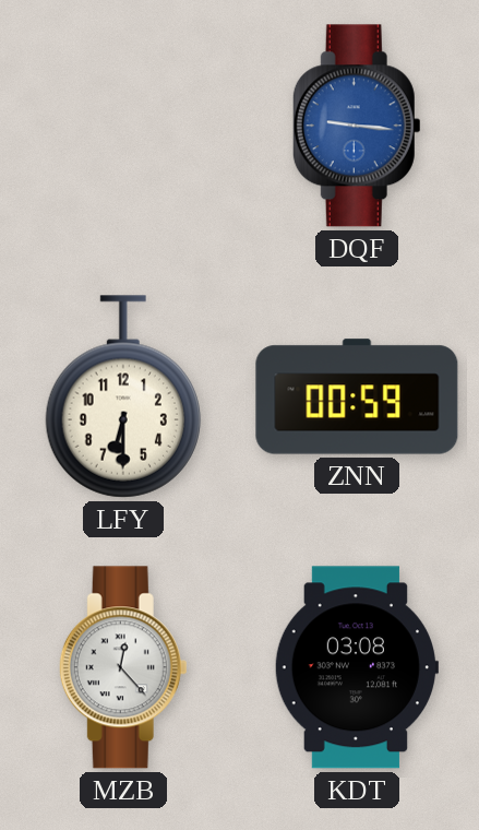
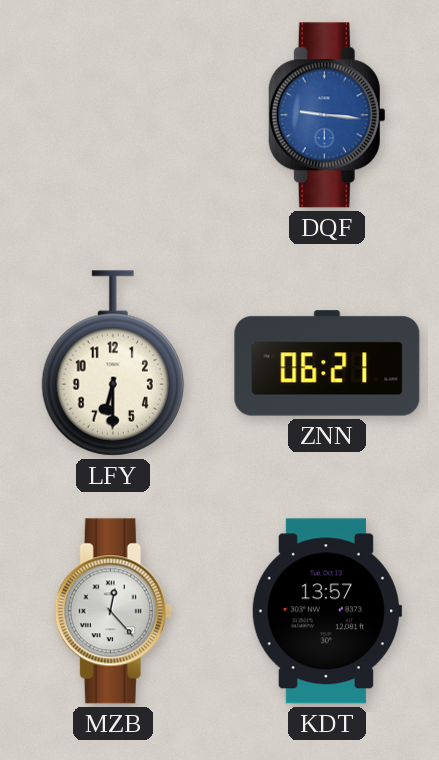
ZNN: 00:59 -> 06:21
KDT: 03:08 -> 13:57
